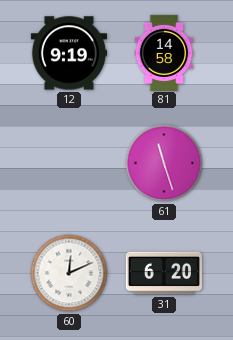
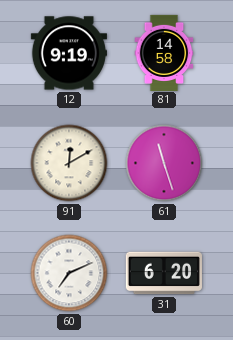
91: none -> 12:10
60: 12:11 -> 7:11
